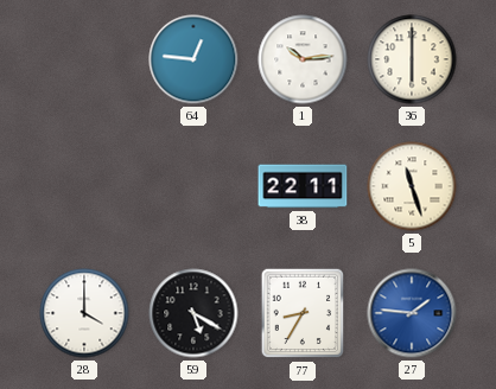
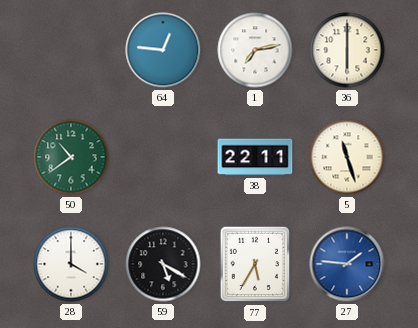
1: 10:14 -> 7:13
50: none -> 10:39
77: 8:35 -> 5:35
